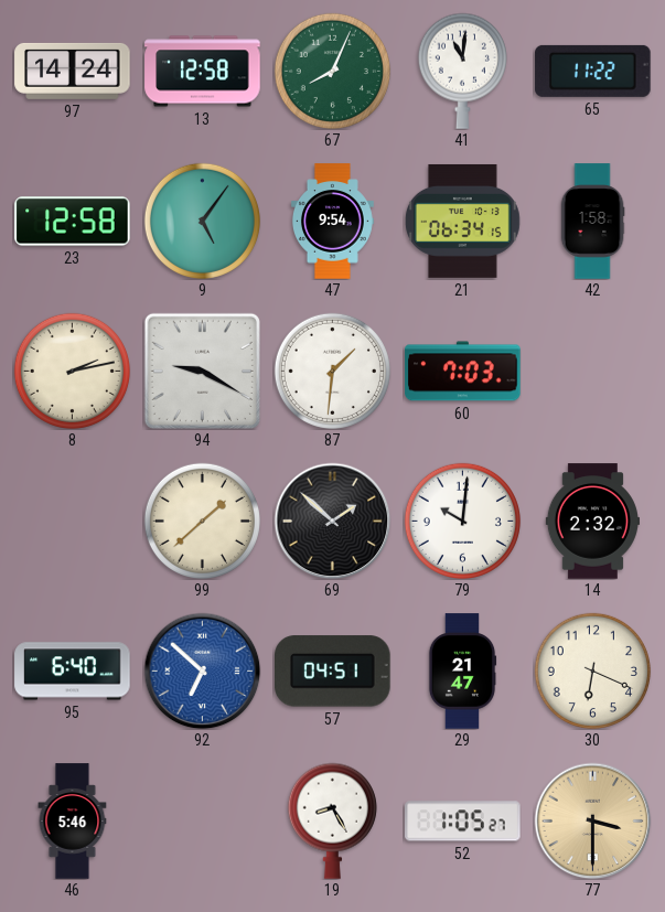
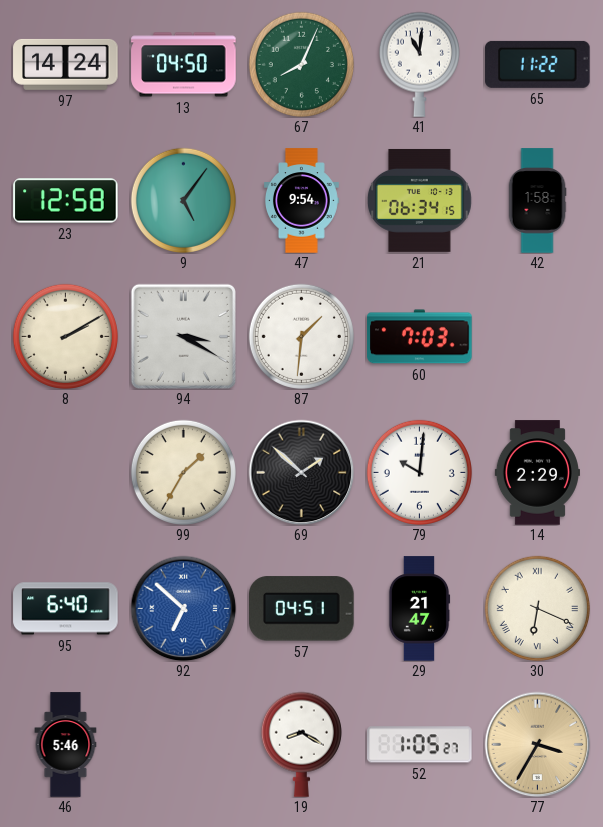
13: 12:58 -> 04:50
8: 2:13 -> 2:10
94: 9:20 -> 3:20
99: 1:38 -> 1:35
14: 2:32 -> 2:29
30 numerals: Arabic -> Roman
19: 8:25 -> 8:20
77: 3:30 -> 3:35
